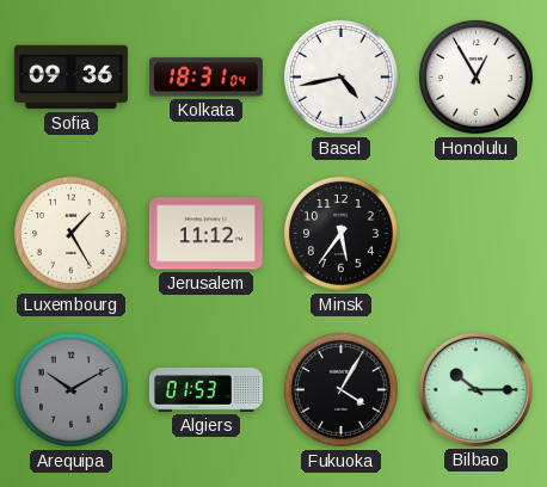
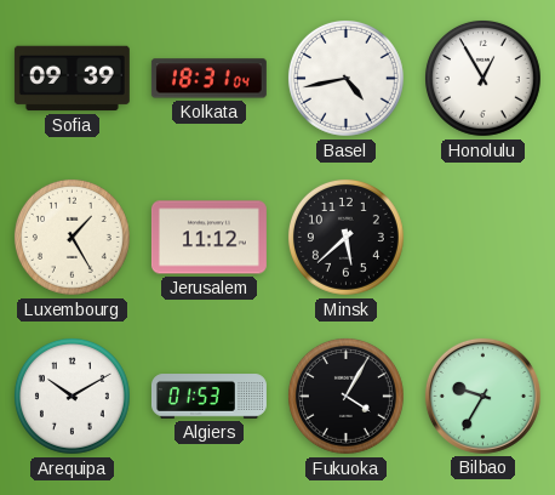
Sofia: 09:36 -> 09:39
Minsk: 5:36 -> 5:38
Arequipa dial: grey -> white
Bilbao: 10:15 -> 9:35
